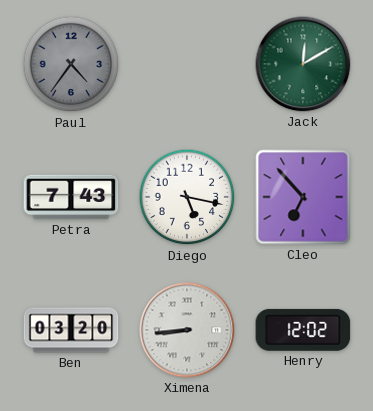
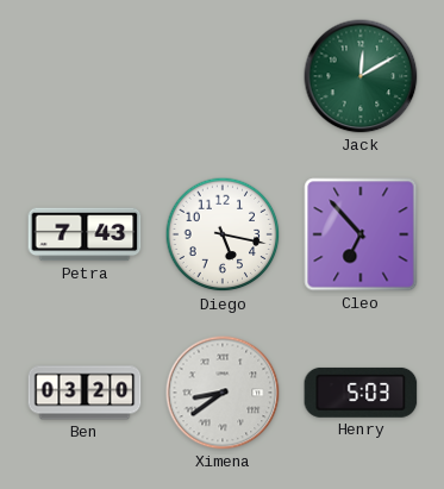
Paul: 4:36 -> none
Ximena: 8:44 -> 8:39
Henry: 12:02 -> 5:03
